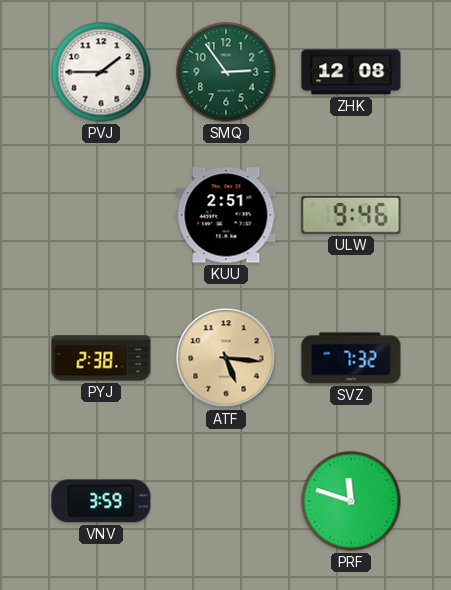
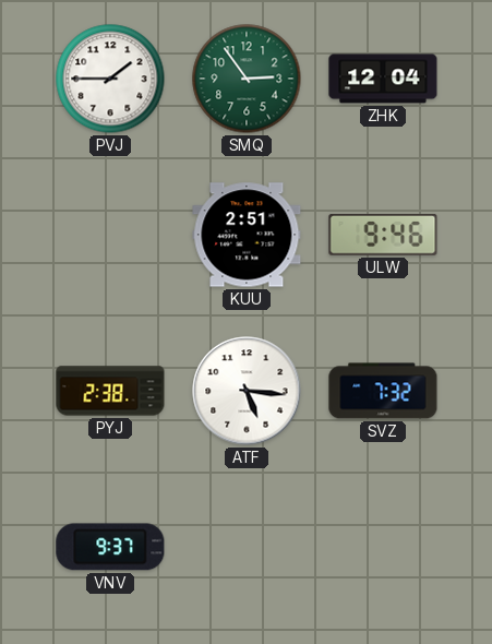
ZHK: 12:08 -> 12:04
ATF dial: champagne -> white
VNV: 3:59 -> 9:37
PRF: 11:48 -> none
